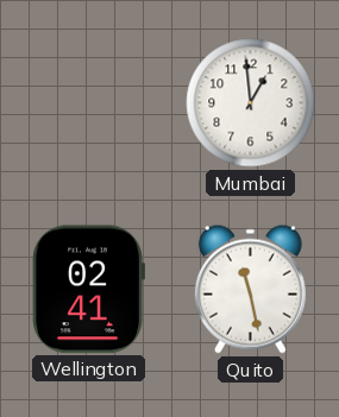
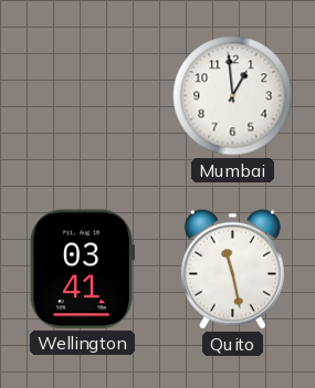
Wellington: 02:41 -> 03:41
